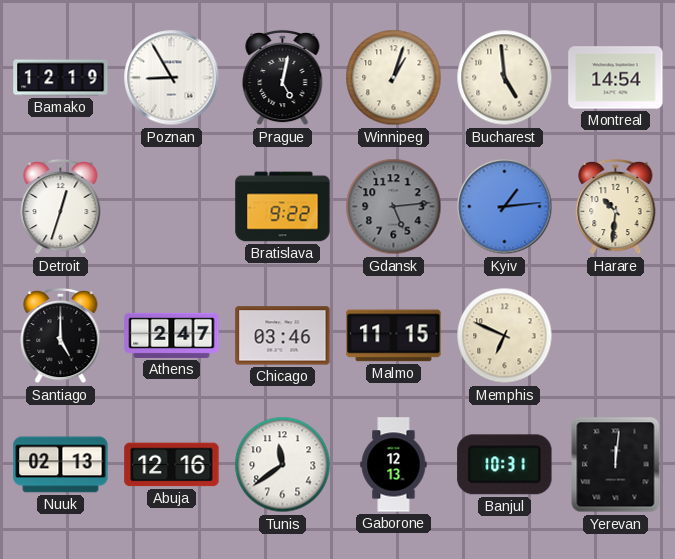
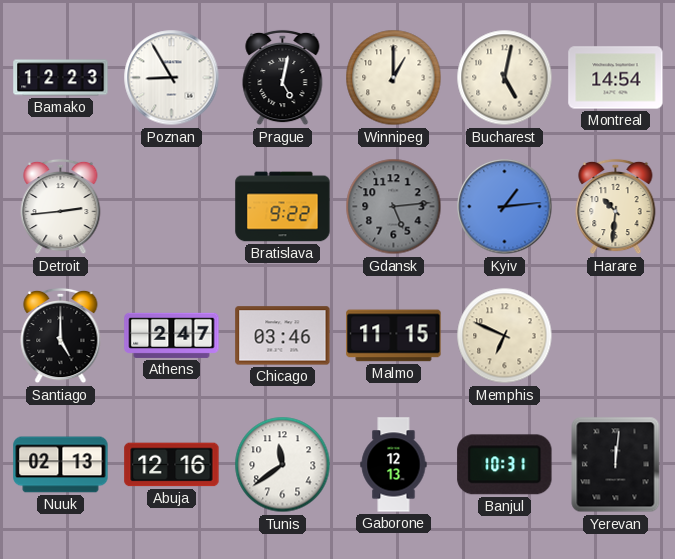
Bamako: 12:19 -> 12:23
Winnipeg: 1:03 -> 1:00
Bucharest: 4:59 -> 5:02
Detroit: 12:33 -> 2:44
